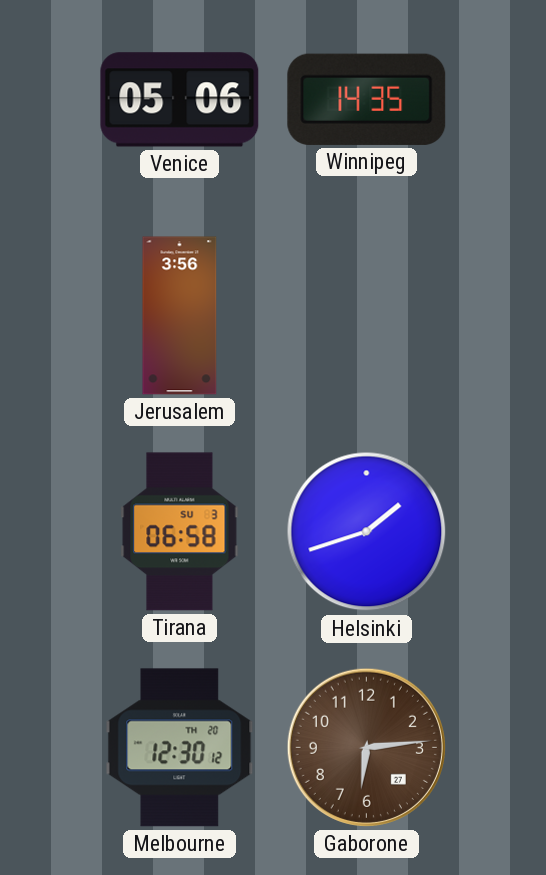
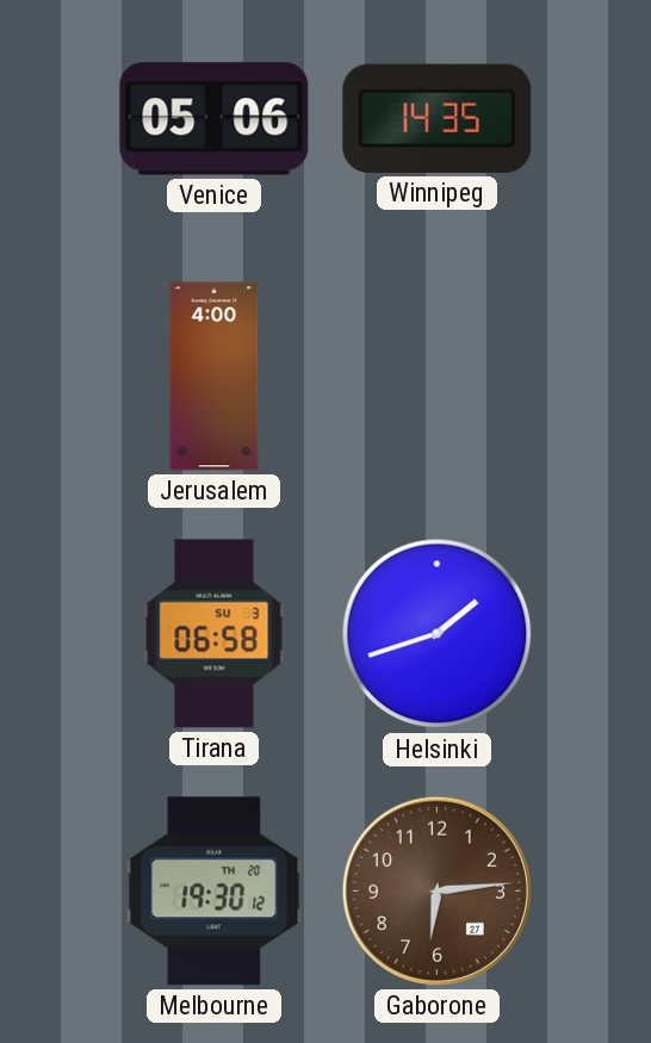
Jerusalem: 3:56 -> 4:00
Melbourne: 12:30 -> 19:30
